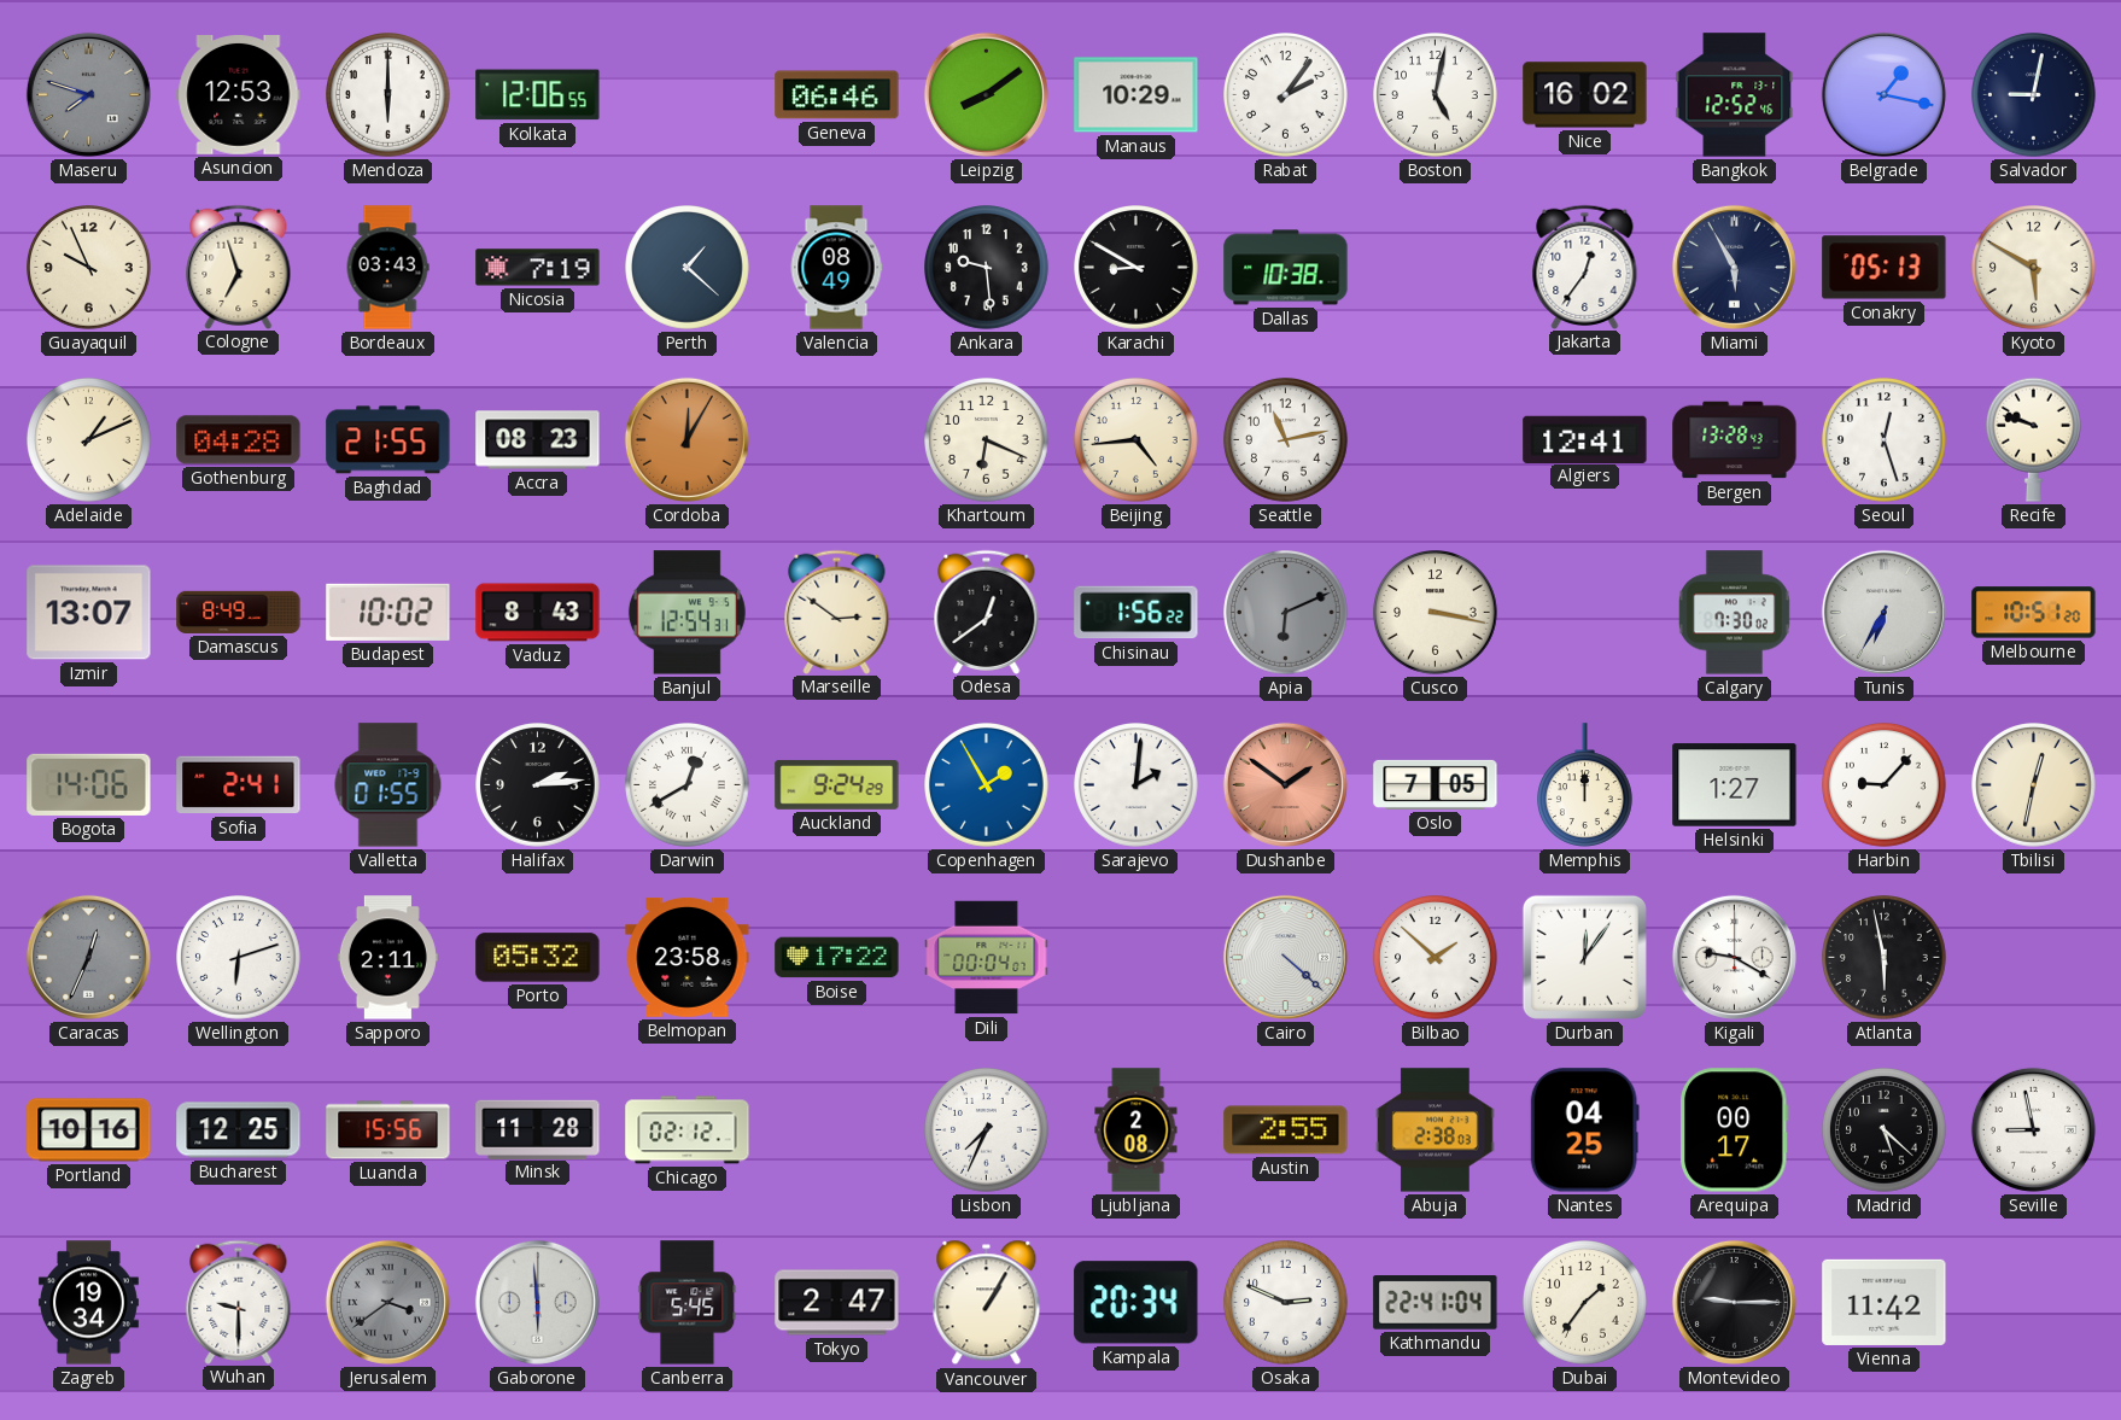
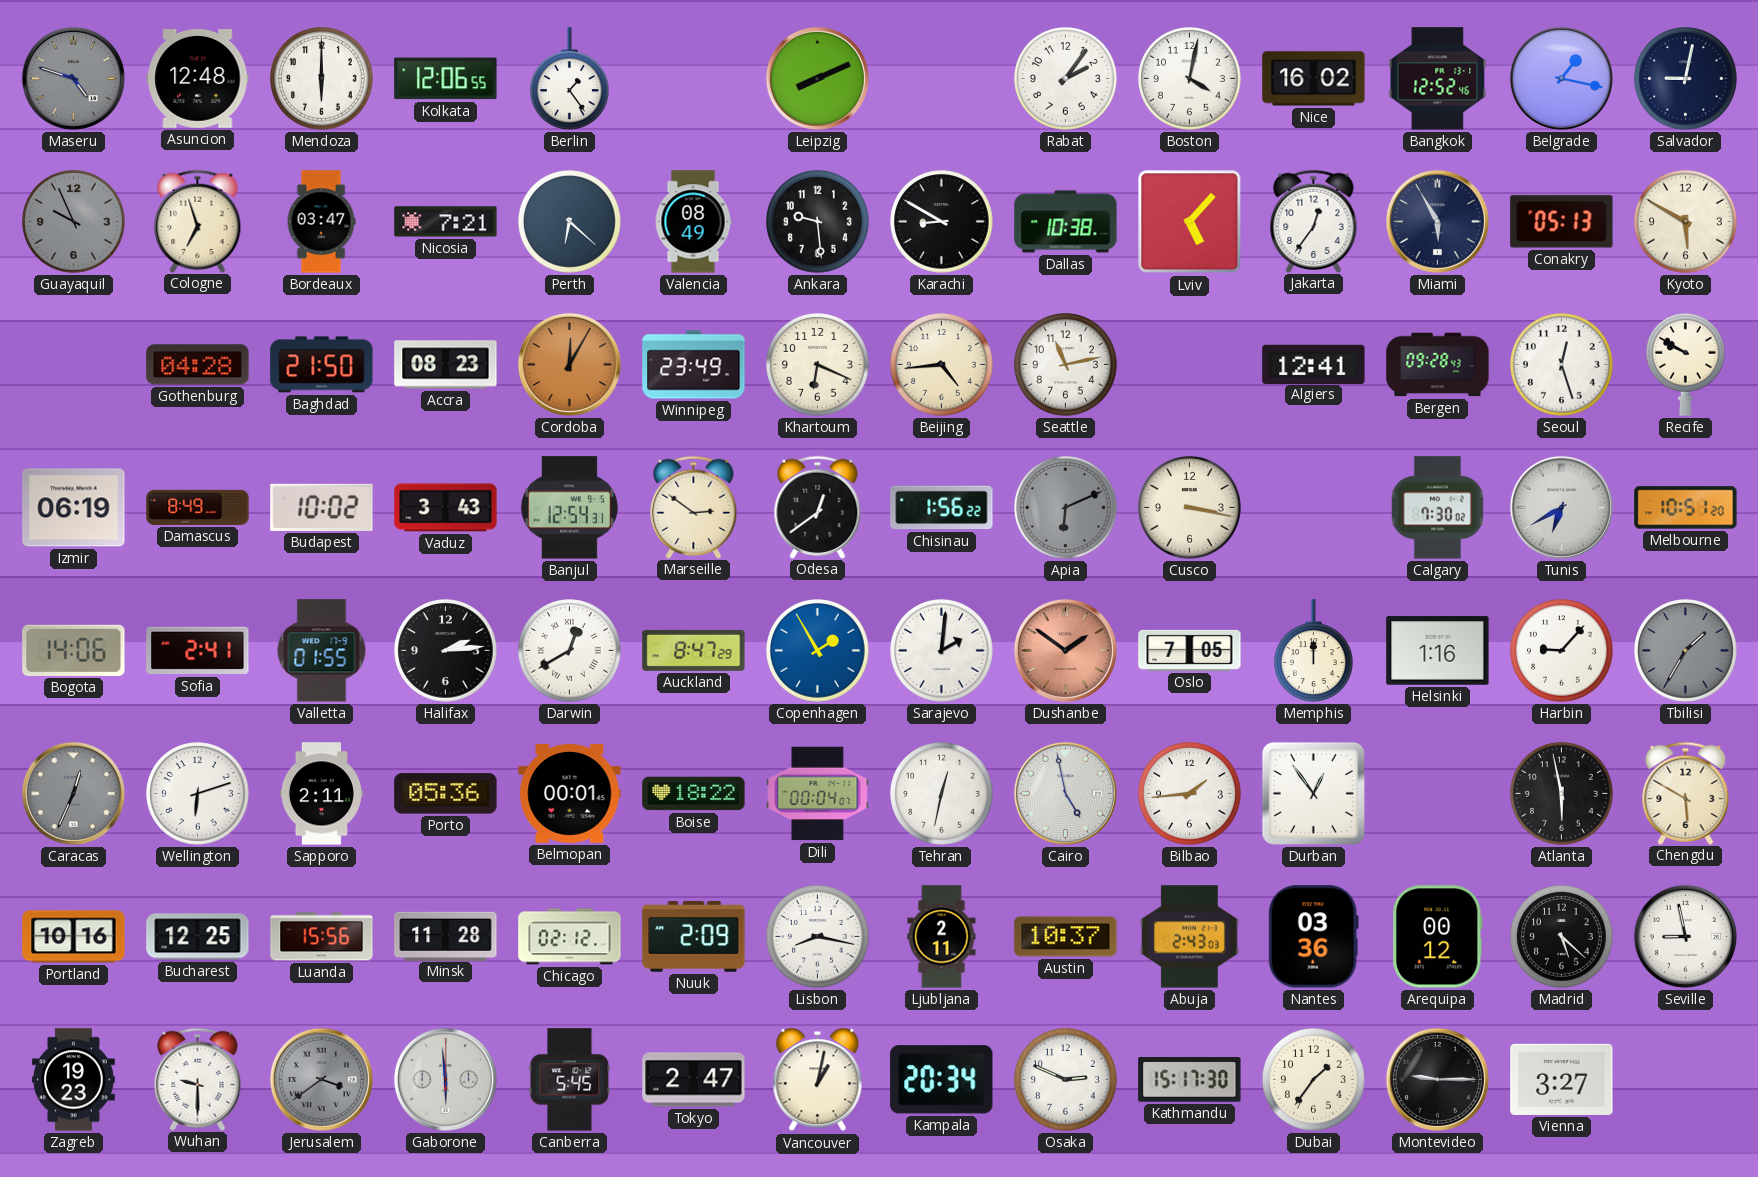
Maseru: 7:48 -> 4:48
Asuncion: 12:53 -> 12:48
Berlin: none -> 1:24
Geneva: 06:46 -> none
Leipzig: 8:09 -> 8:11
Manaus: 10:29 -> none
Boston: 5:02 -> 4:02
Guayaquil dial: cream -> grey
Bordeaux: 03:43 -> 03:47
Nicosia: 7:19 -> 7:21
Perth: 1:22 -> 6:22
Lviv: none -> 5:07
Adelaide: 1:11 -> none
Baghdad: 21:55 -> 21:50
Winnipeg: none -> 23:49
Bergen: 13:28 -> 09:28
Recife: 9:48 -> 9:50
Izmir: 13:07 -> 06:19
Vaduz: 8:43 -> 3:43
Tunis: 6:35 -> 6:40
Auckland: 9:24 -> 8:47
Helsinki: 1:27 -> 1:16
Tbilisi: 12:32 -> 1:35
Tbilisi dial: cream -> grey
Porto: 05:32 -> 05:36
Belmopan: 23:58 -> 00:01
Boise: 17:22 -> 18:22
Tehran: none -> 12:32
Cairo: 4:22 -> 4:58
Bilbao: 1:52 -> 1:44
Durban: 12:06 -> 12:54
Kigali: 9:20 -> none
Chengdu: none -> 5:50
Nuuk: none -> 2:09
Lisbon: 7:34 -> 8:17
Ljubljana: 2:08 -> 2:11
Austin: 2:55 -> 10:37
Abuja: 2:38 -> 2:43
Nantes: 04:25 -> 03:36
Arequipa: 00:17 -> 00:12
Zagreb: 19:34 -> 19:23
Vancouver: 1:05 -> 1:02
Kathmandu: 22:41 -> 15:17
Vienna: 11:42 -> 3:27
